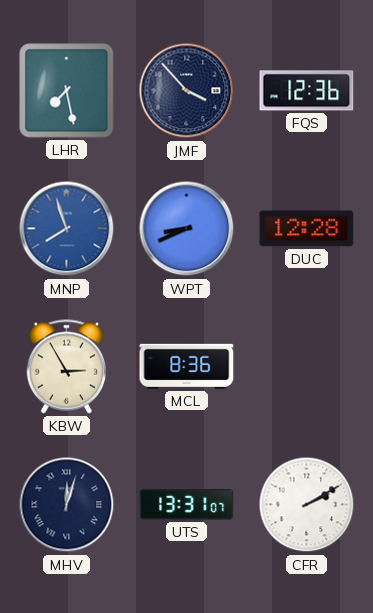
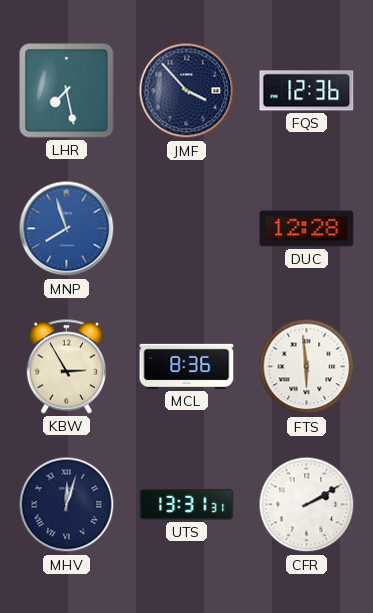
WPT: 8:41 -> none
FTS: none -> 5:59
UTS: 13:31:07 -> 13:31:31
